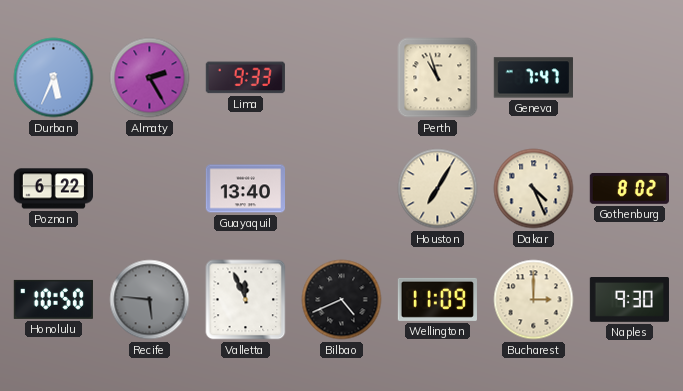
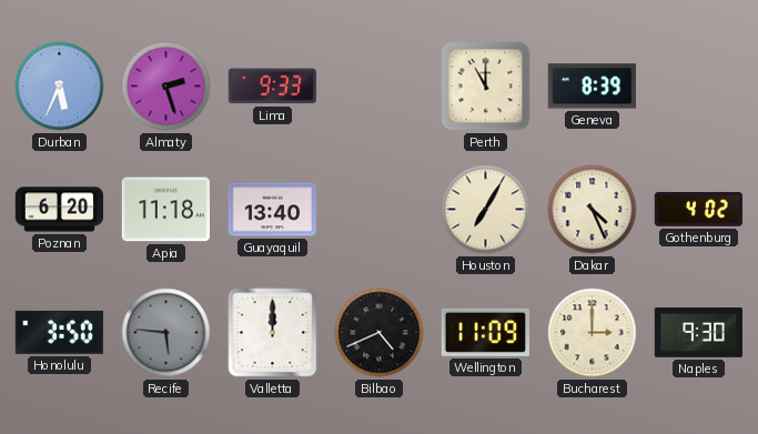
Almaty: 2:25 -> 2:27
Perth: 10:57 -> 11:00
Geneva: 7:47 -> 8:39
Poznan: 6:22 -> 6:20
Apia: none -> 11:18
Gothenburg: 8:02 -> 4:02
Honolulu: 10:50 -> 3:50
Valletta: 11:56 -> 12:00
